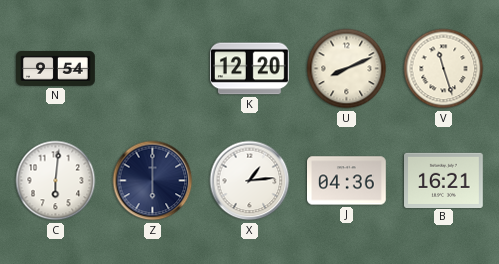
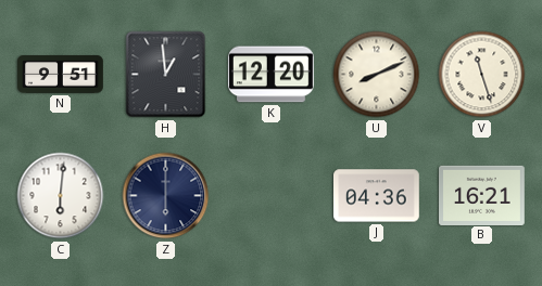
N: 9:54 -> 9:51
H: none -> 12:59
X: 1:14 -> none
